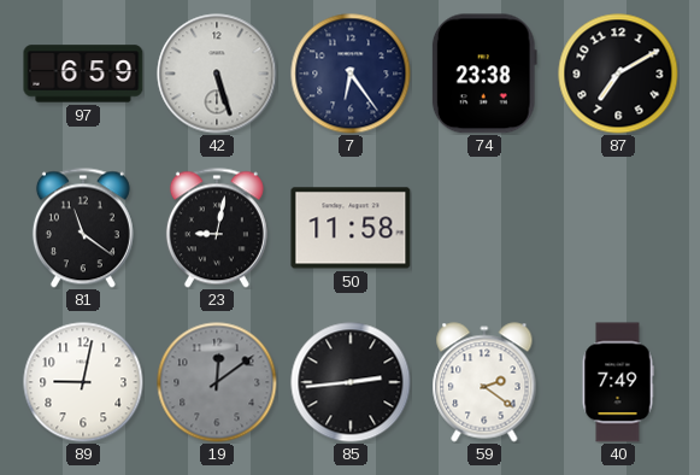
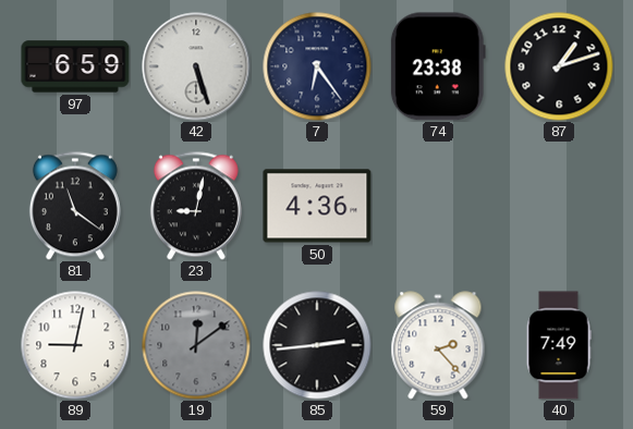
87: 7:10 -> 1:12
50: 11:58 -> 4:36
59: 2:21 -> 2:23
